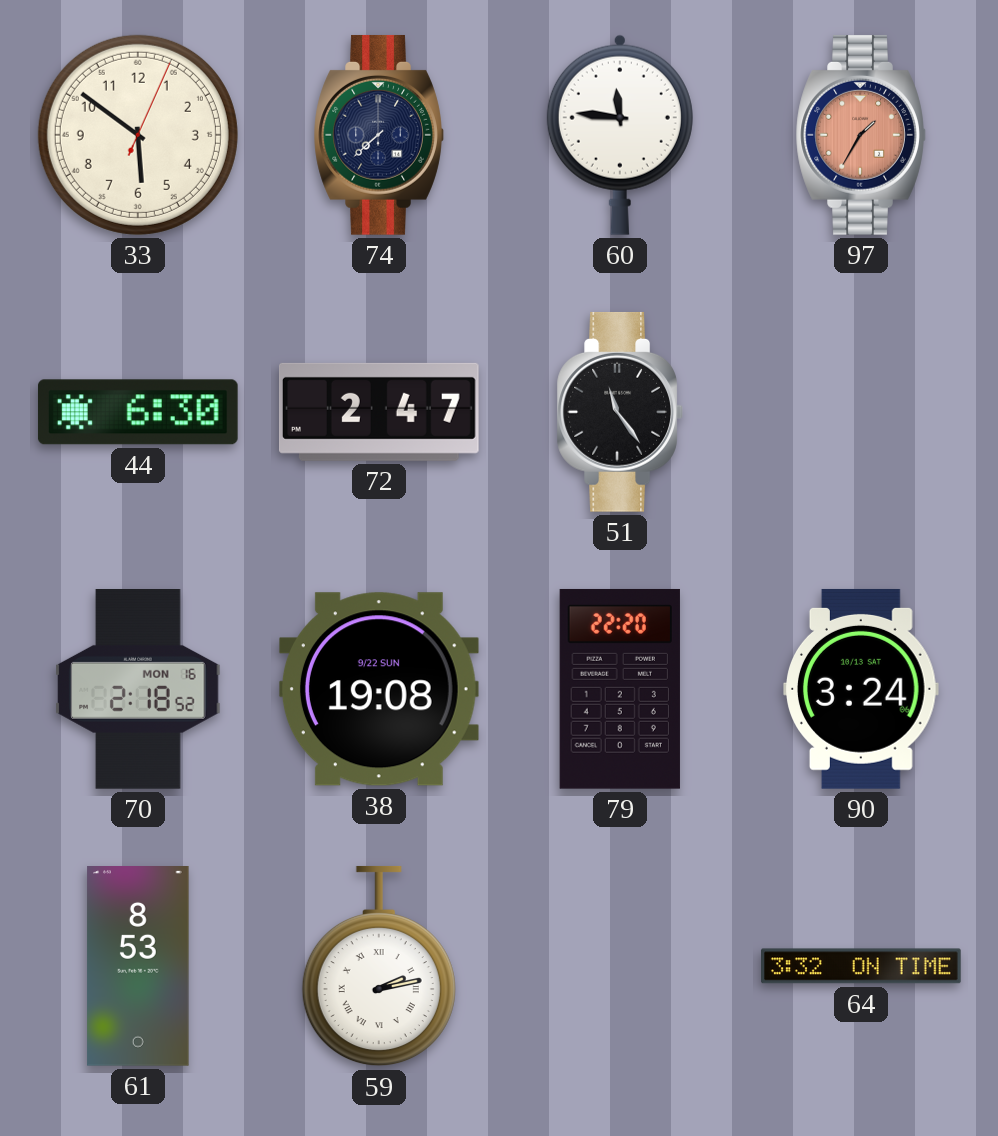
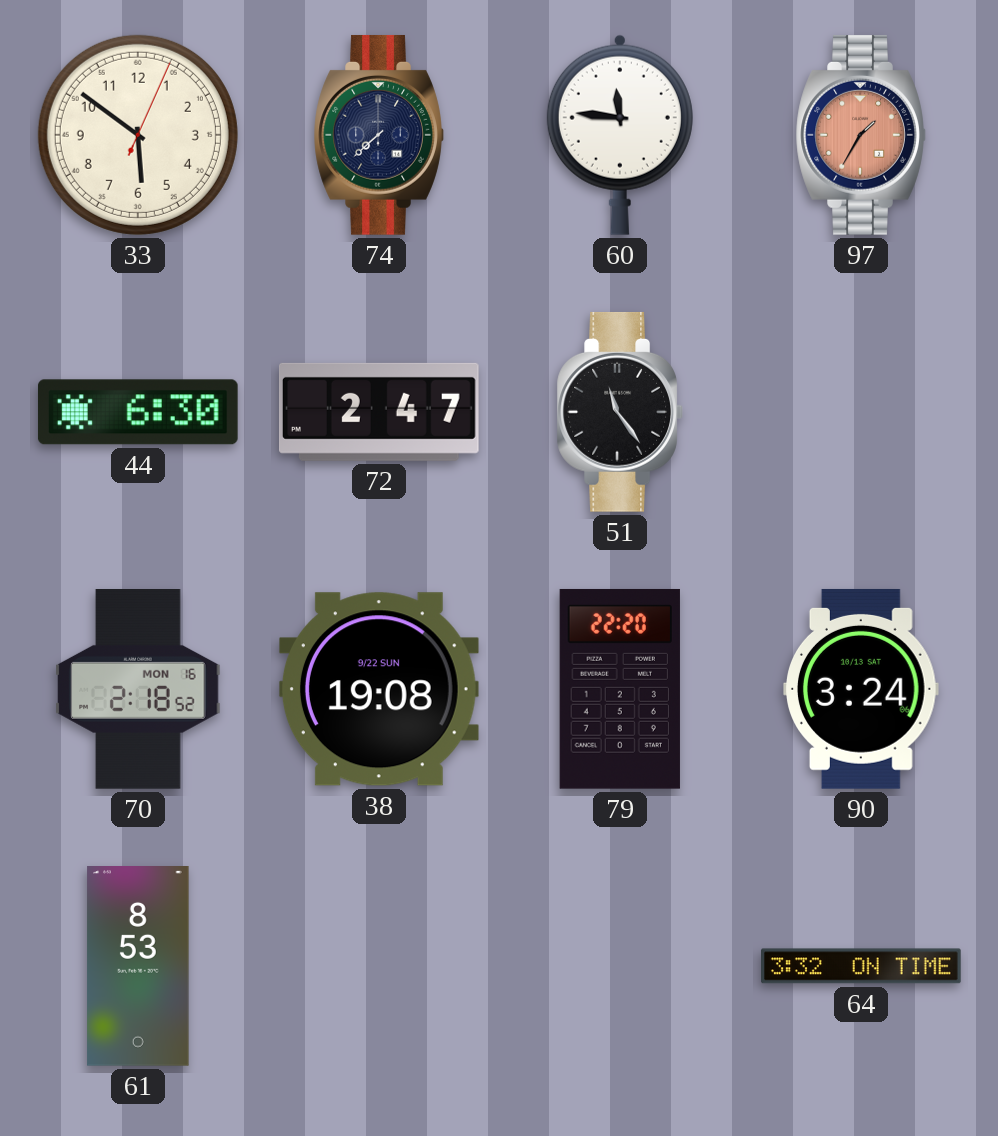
59: 2:13 -> none
